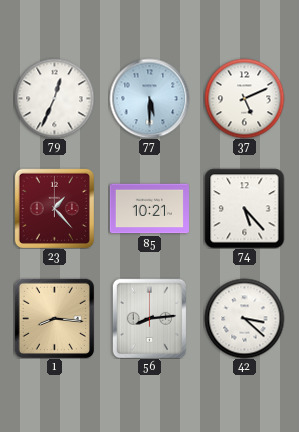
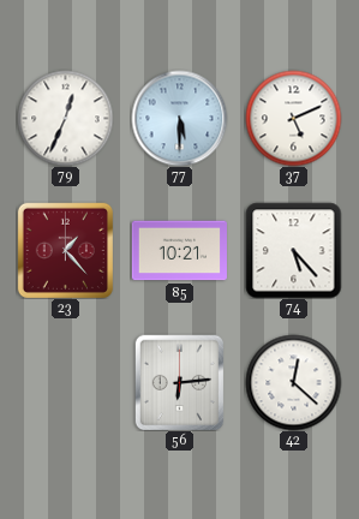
1: 8:16 -> none
56: 8:14 -> 6:14
42: 3:22 -> 12:22
